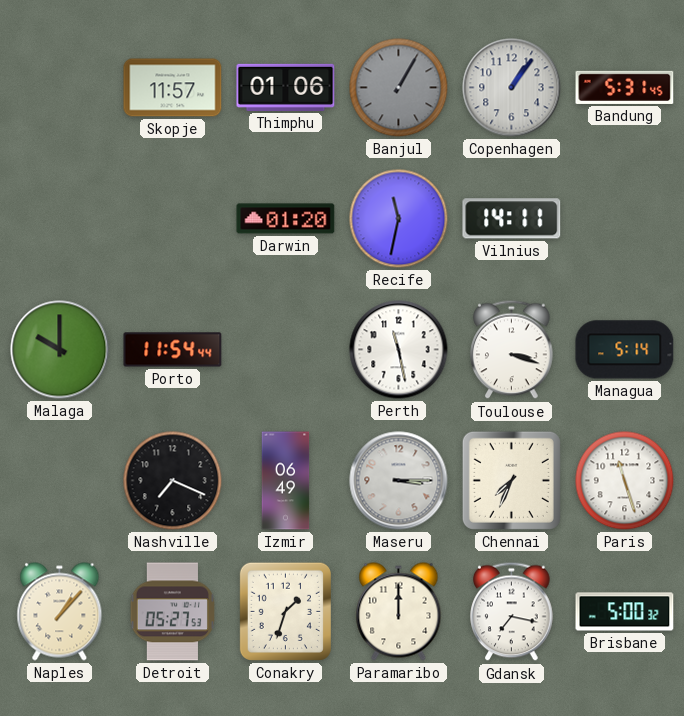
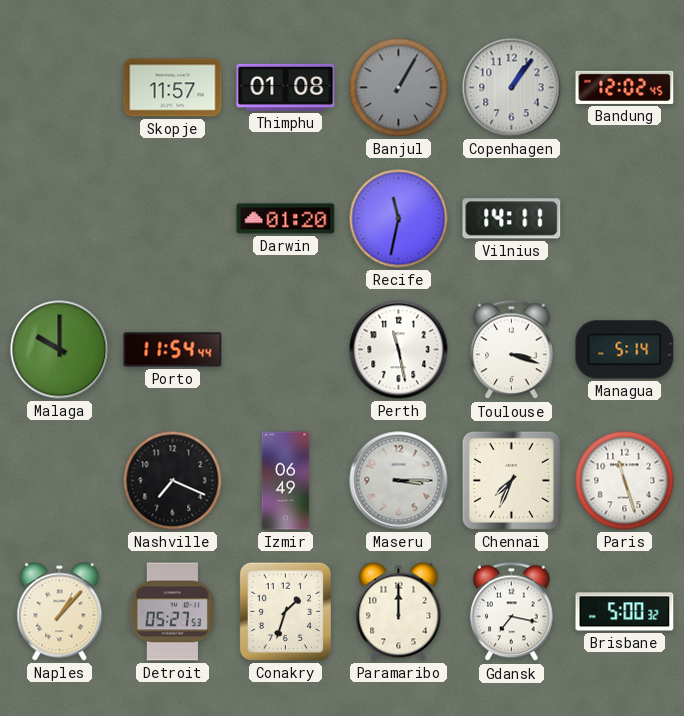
Thimphu: 01:06 -> 01:08
Bandung: 5:31 -> 12:02
